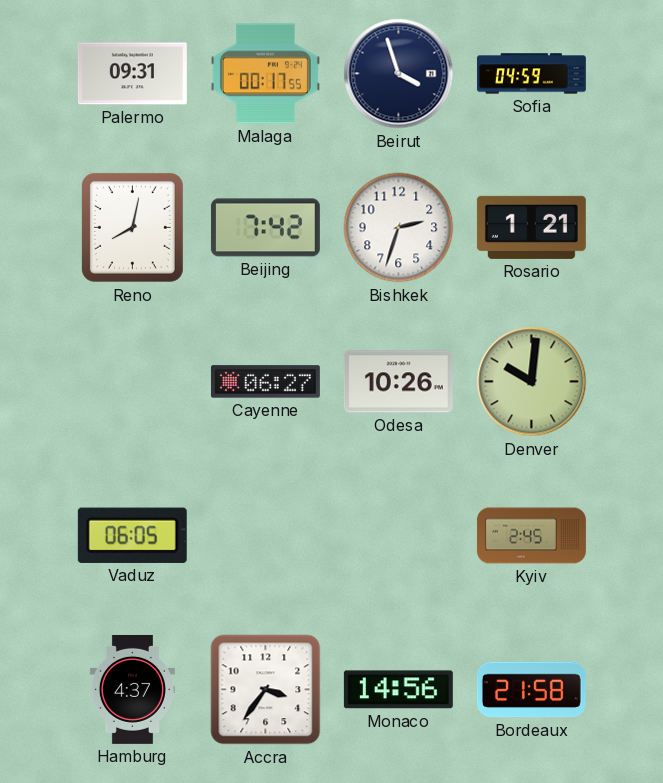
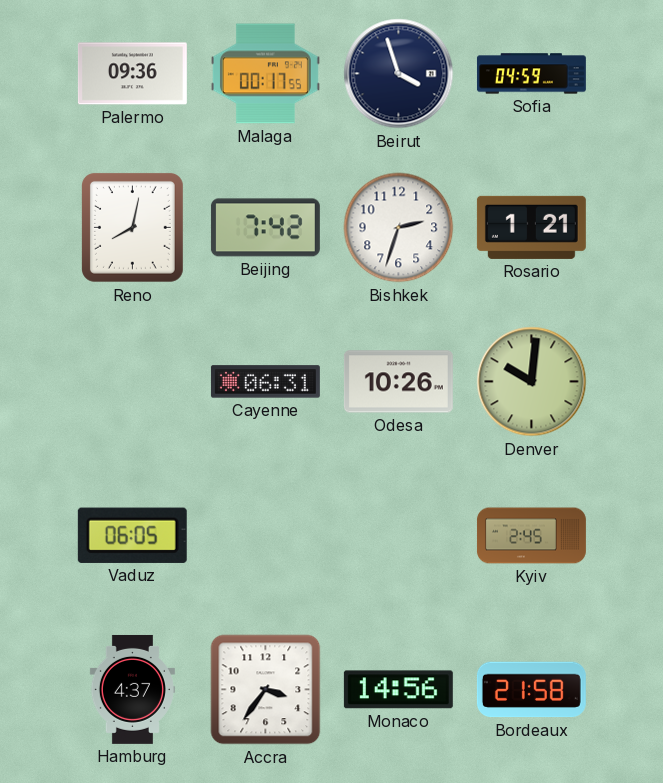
Palermo: 09:31 -> 09:36
Cayenne: 06:27 -> 06:31
